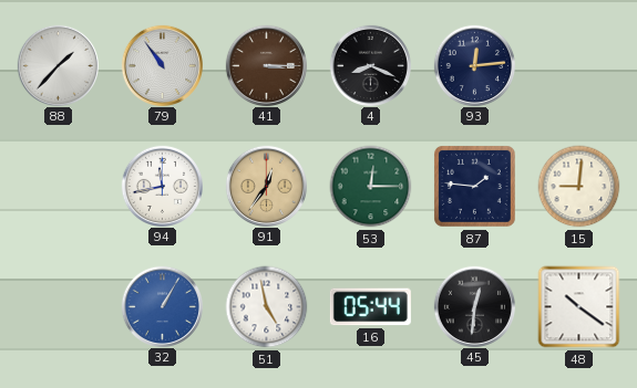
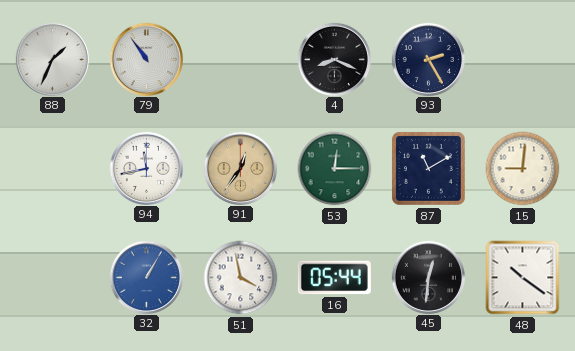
88: 1:37 -> 1:34
41: 3:15 -> none
93: 12:14 -> 2:25
87: 1:46 -> 11:10
51: 4:58 -> 3:58
